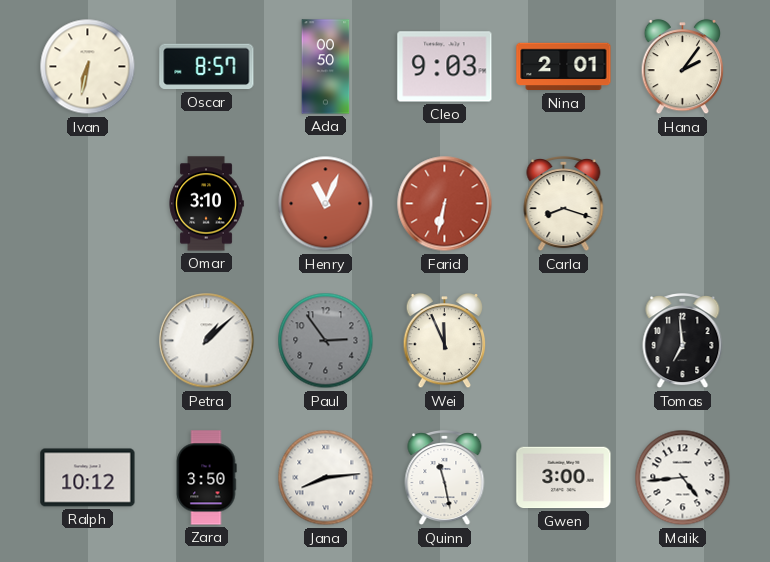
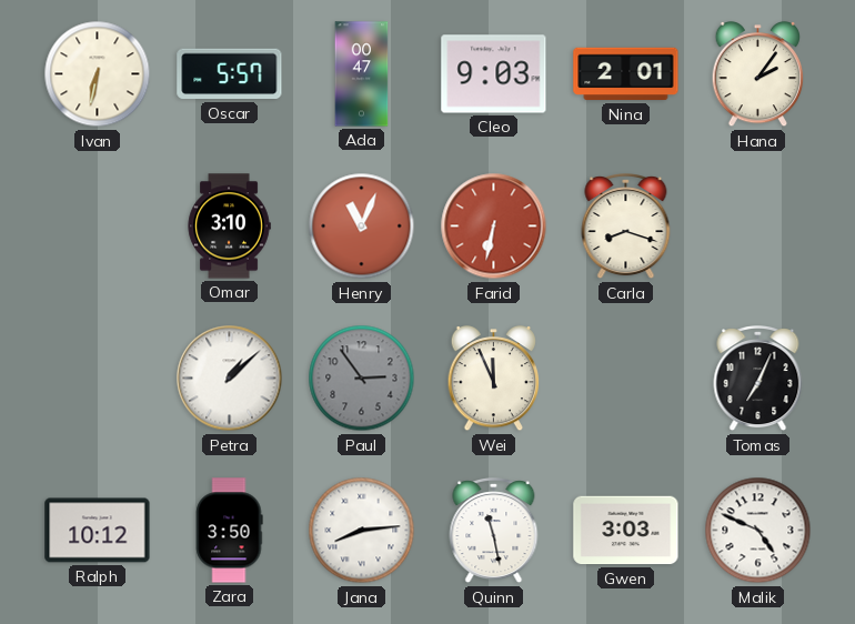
Oscar: 8:57 -> 5:57
Ada: 00:50 -> 00:47
Tomas: 6:59 -> 7:04
Gwen: 3:00 -> 3:03
Malik: 4:44 -> 4:49
